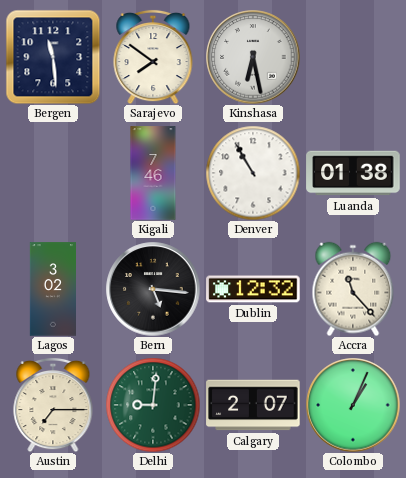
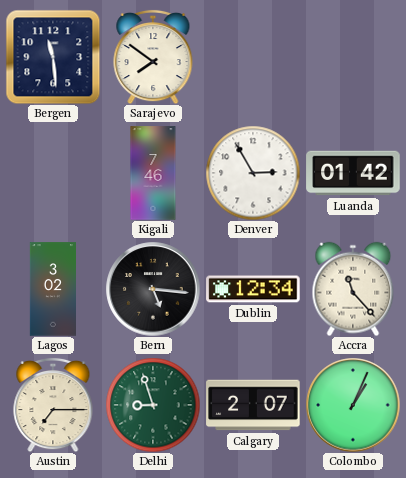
Kinshasa: 6:28 -> none
Denver: 10:55 -> 2:55
Luanda: 01:38 -> 01:42
Dublin: 12:32 -> 12:34
Delhi: 9:01 -> 8:57
